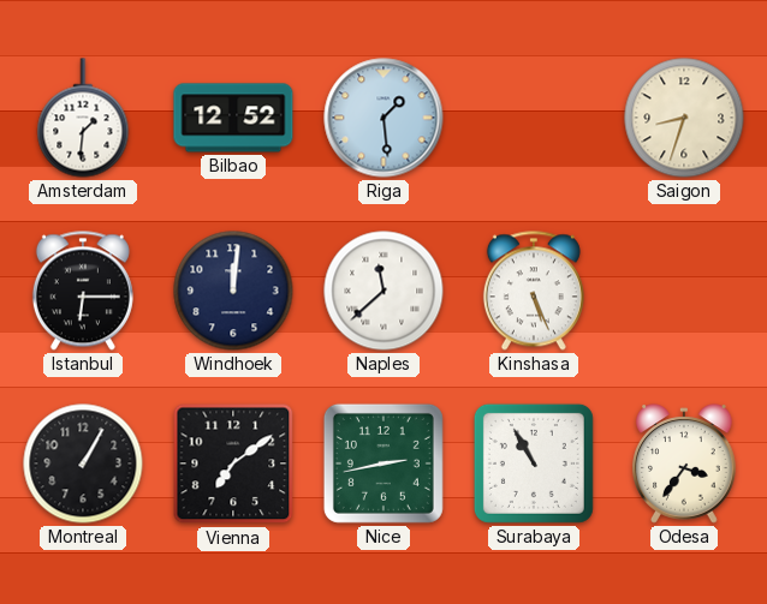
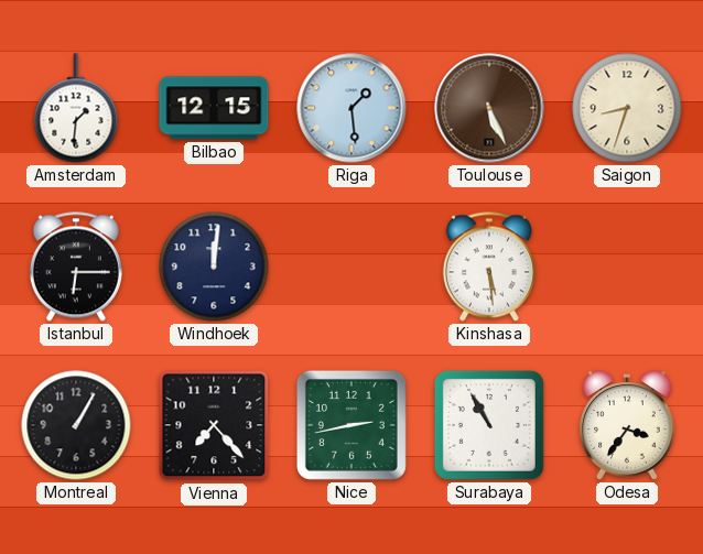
Bilbao: 12:52 -> 12:15
Toulouse: none -> 5:26
Naples: 11:38 -> none
Kinshasa: 5:26 -> 5:29
Vienna: 7:09 -> 7:23
